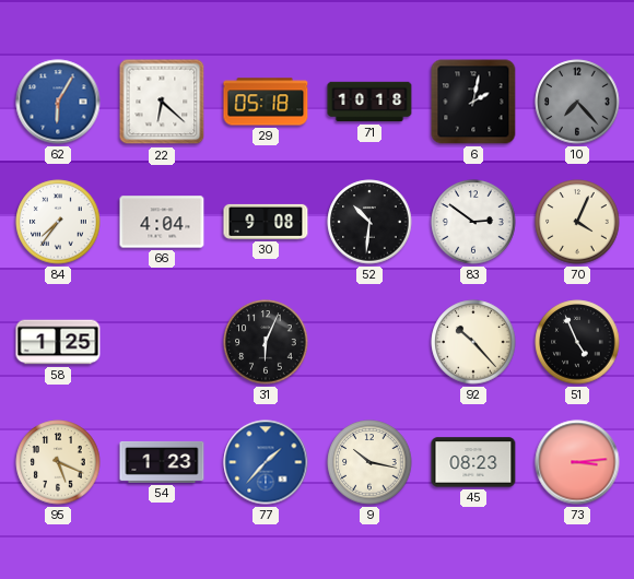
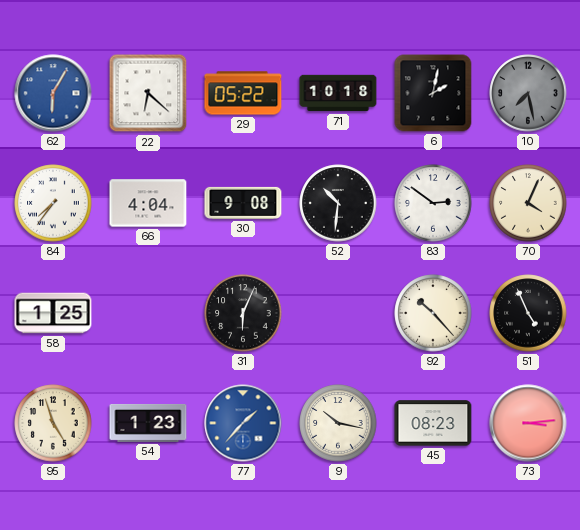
29: 05:18 -> 05:22
10: 7:23 -> 7:28
95: 5:19 -> 4:57
